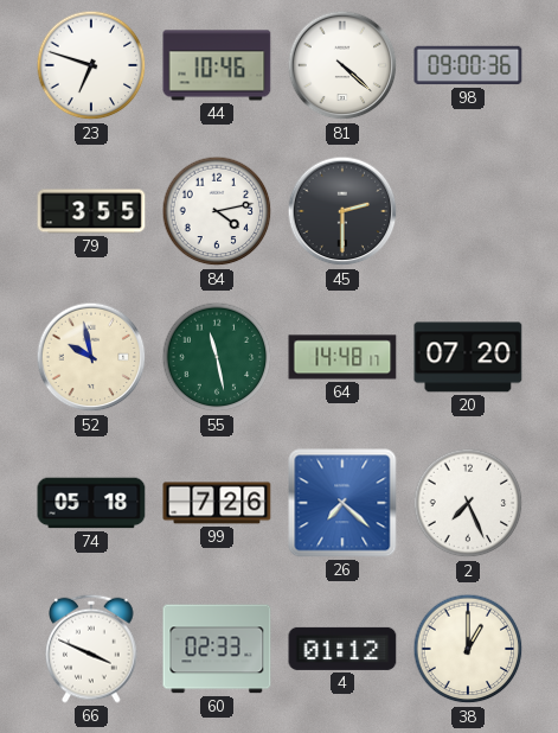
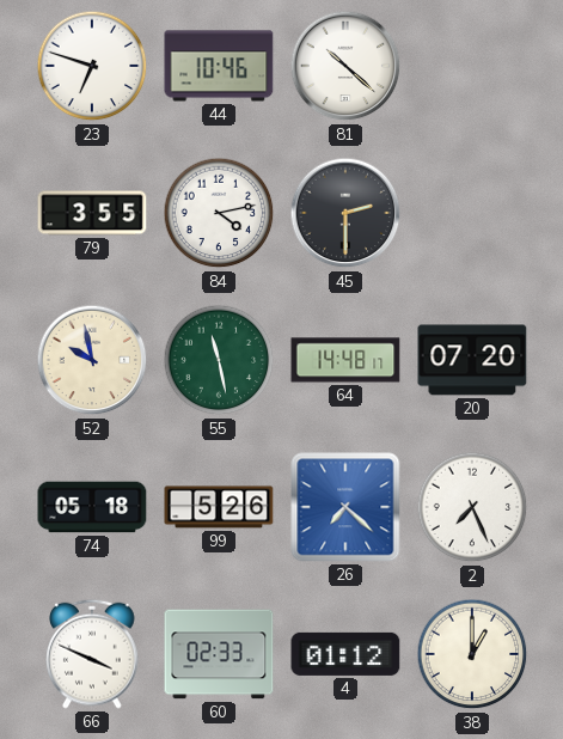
81: 4:22 -> 10:22
98: 09:00 -> none
99: 7:26 -> 5:26
